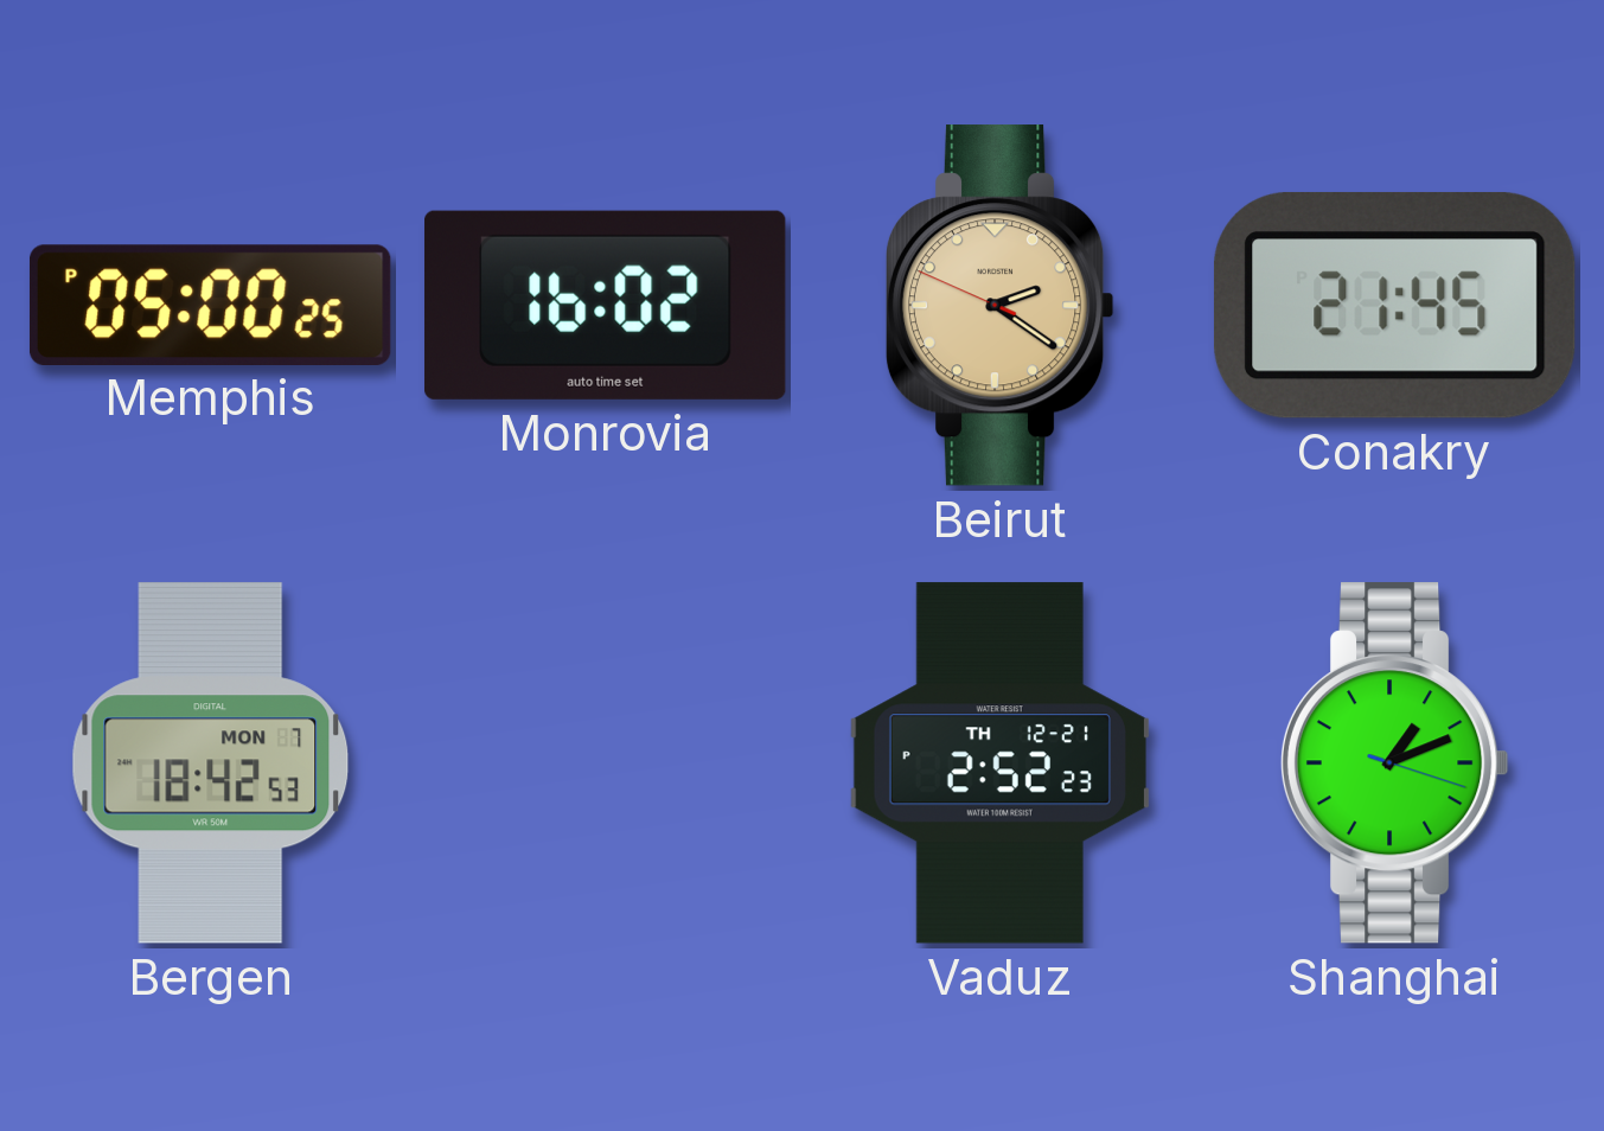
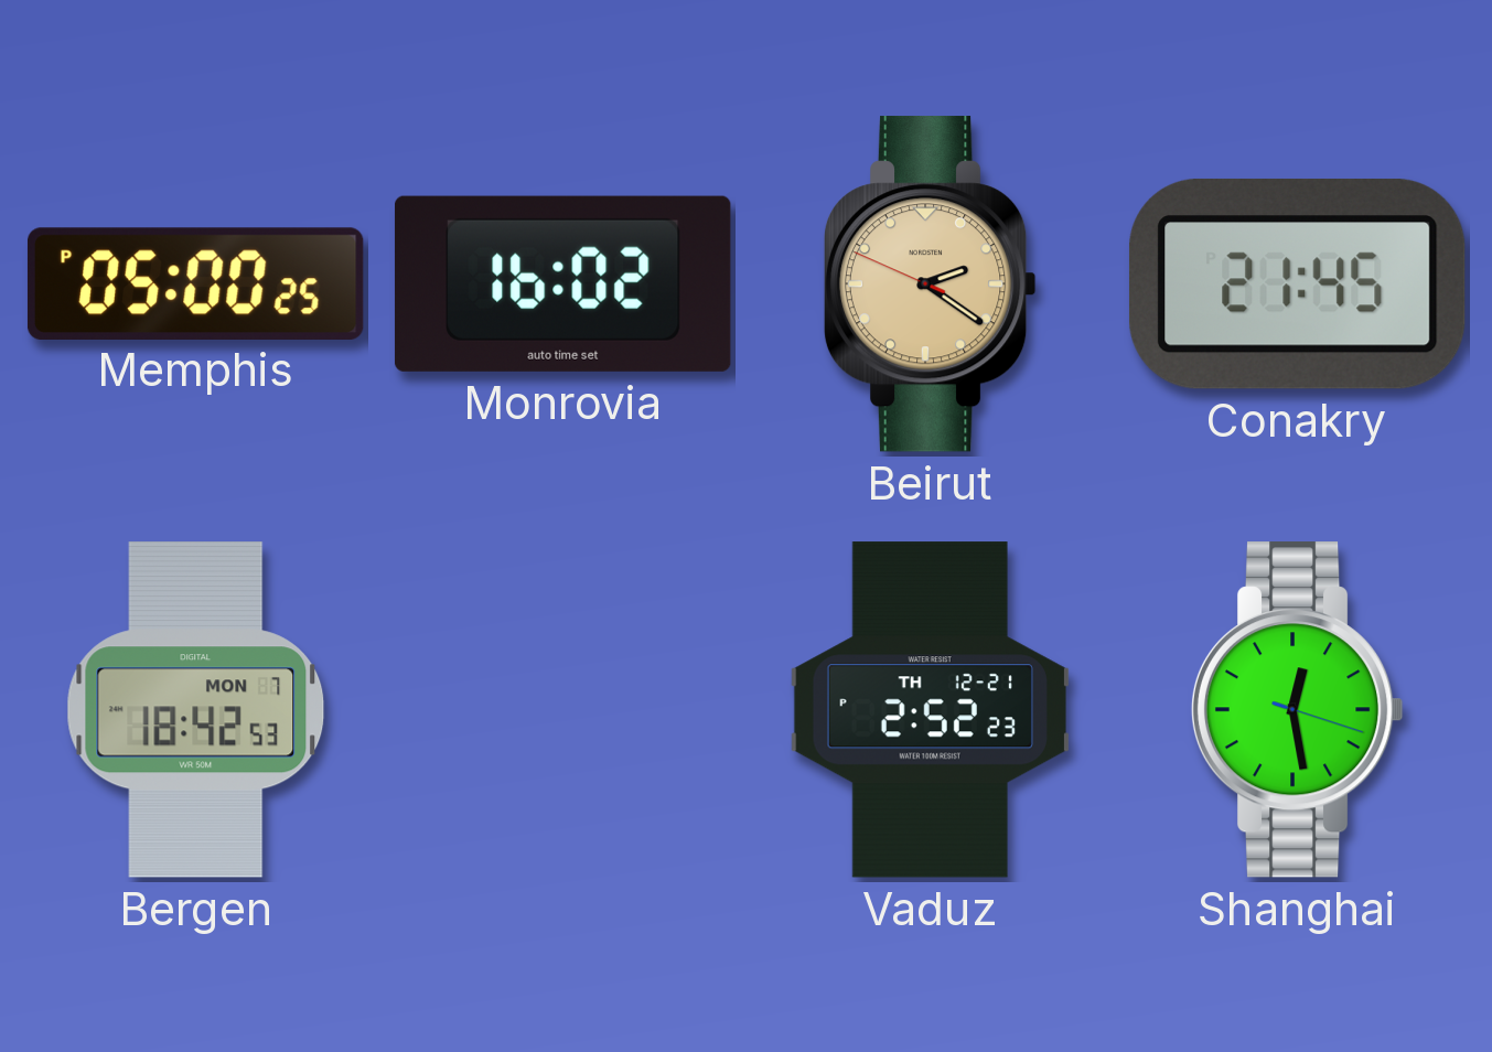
Shanghai: 1:11 -> 12:28
